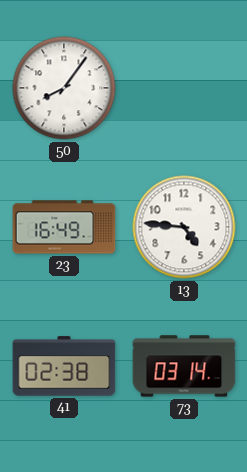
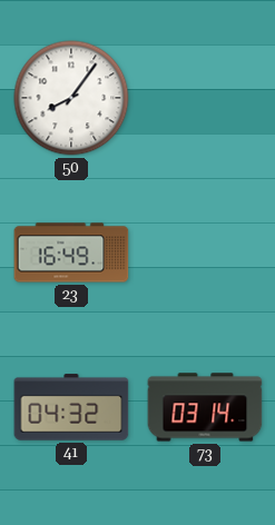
13: 4:46 -> none
41: 02:38 -> 04:32
